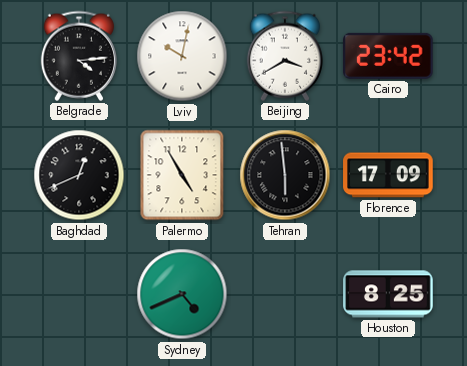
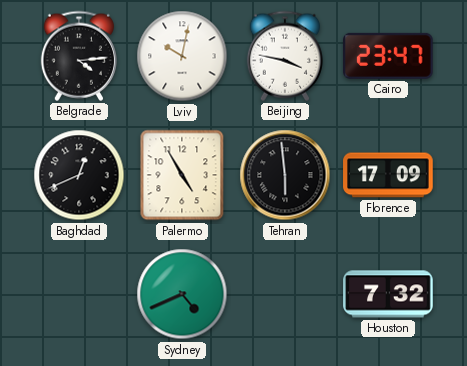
Beijing: 3:40 -> 3:47
Cairo: 23:42 -> 23:47
Houston: 8:25 -> 7:32
